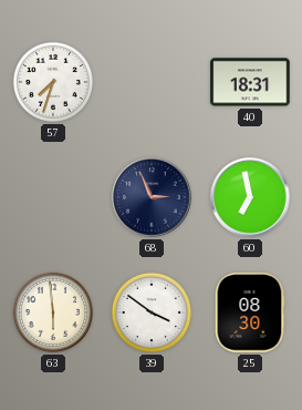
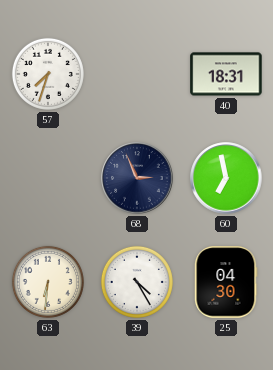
63: 5:59 -> 6:31
39: 3:51 -> 4:25
25: 08:30 -> 04:30
